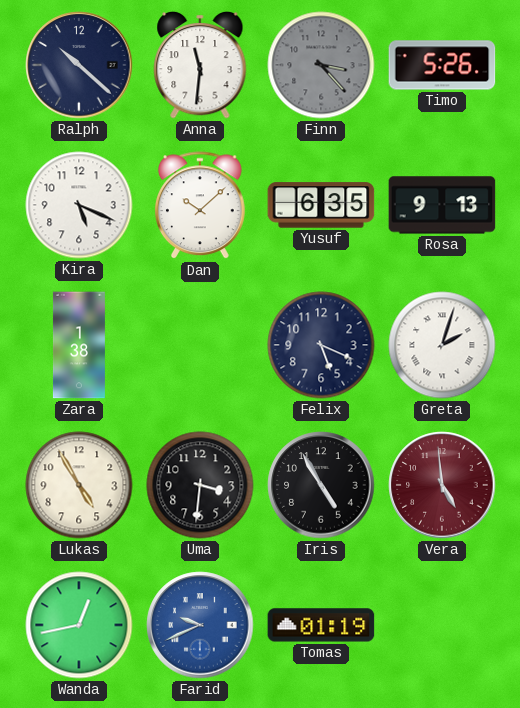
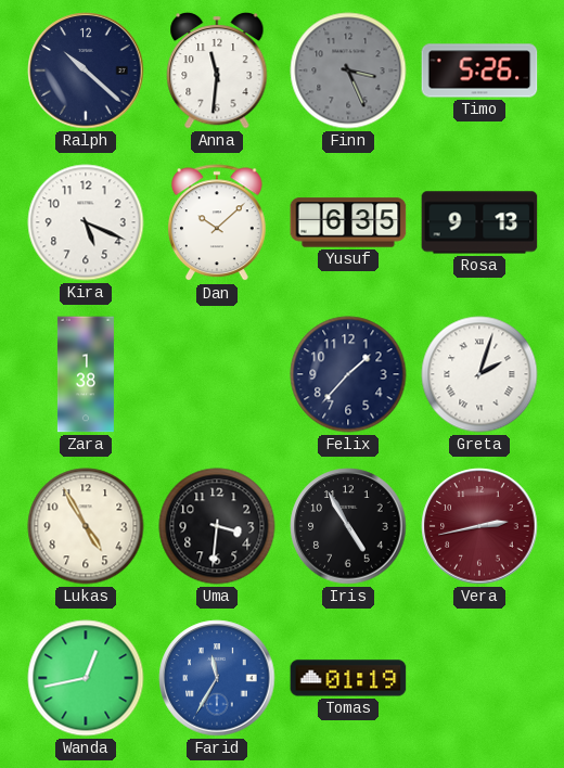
Finn: 3:23 -> 3:26
Felix: 5:19 -> 1:37
Vera: 4:59 -> 2:43
Farid: 9:41 -> 11:35
